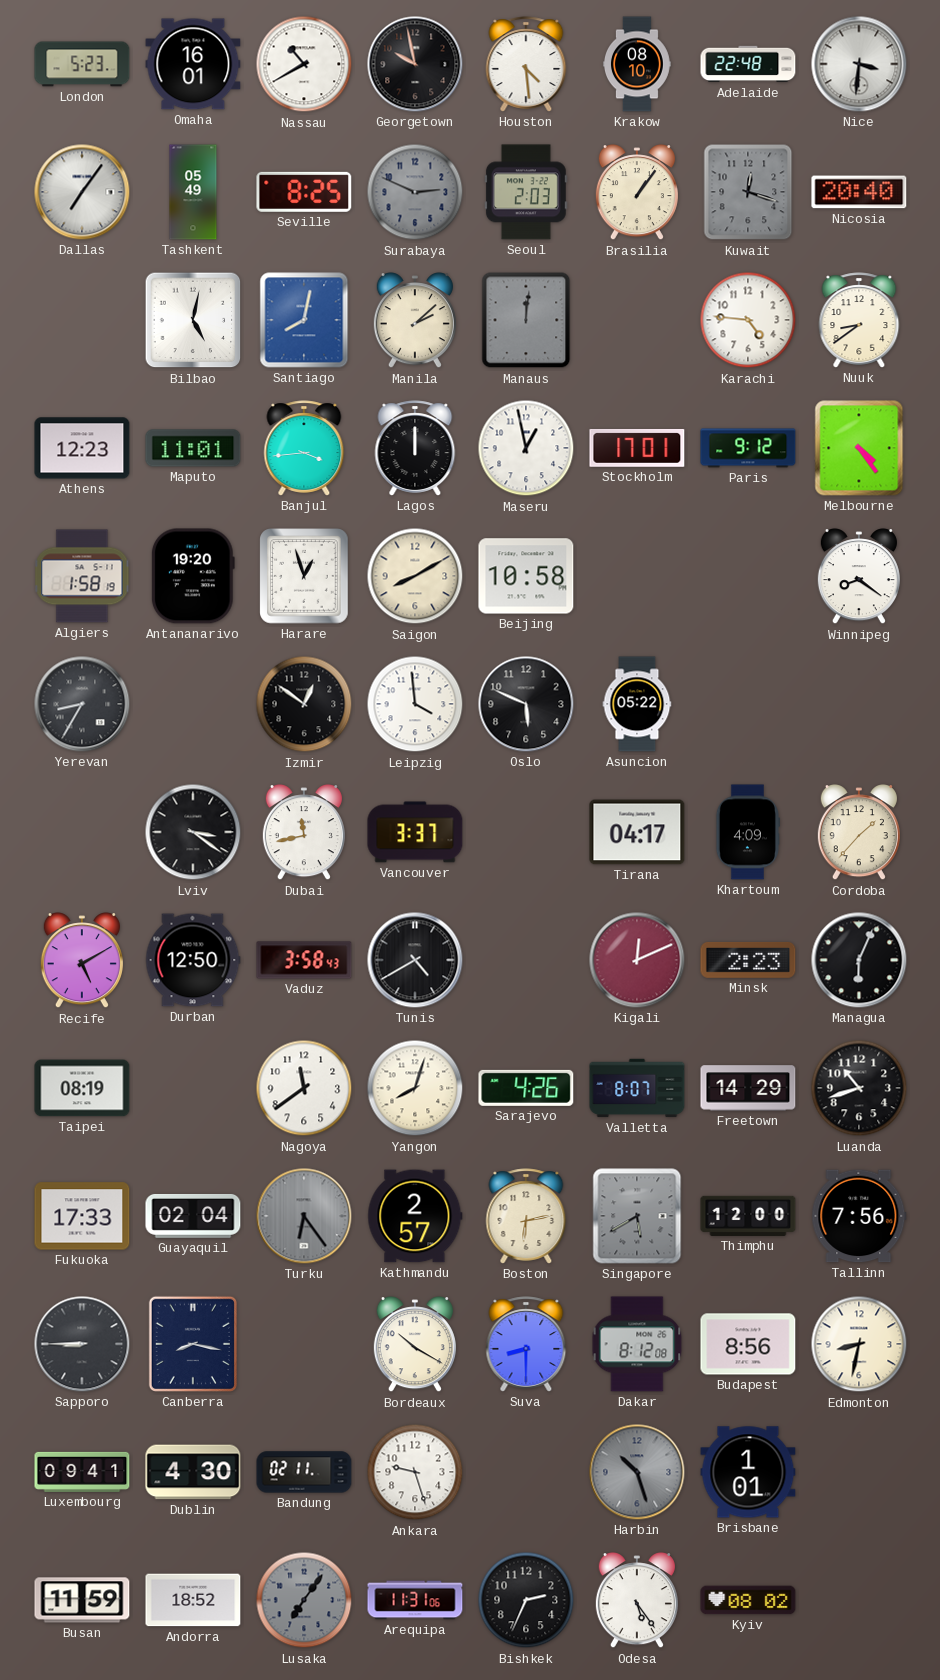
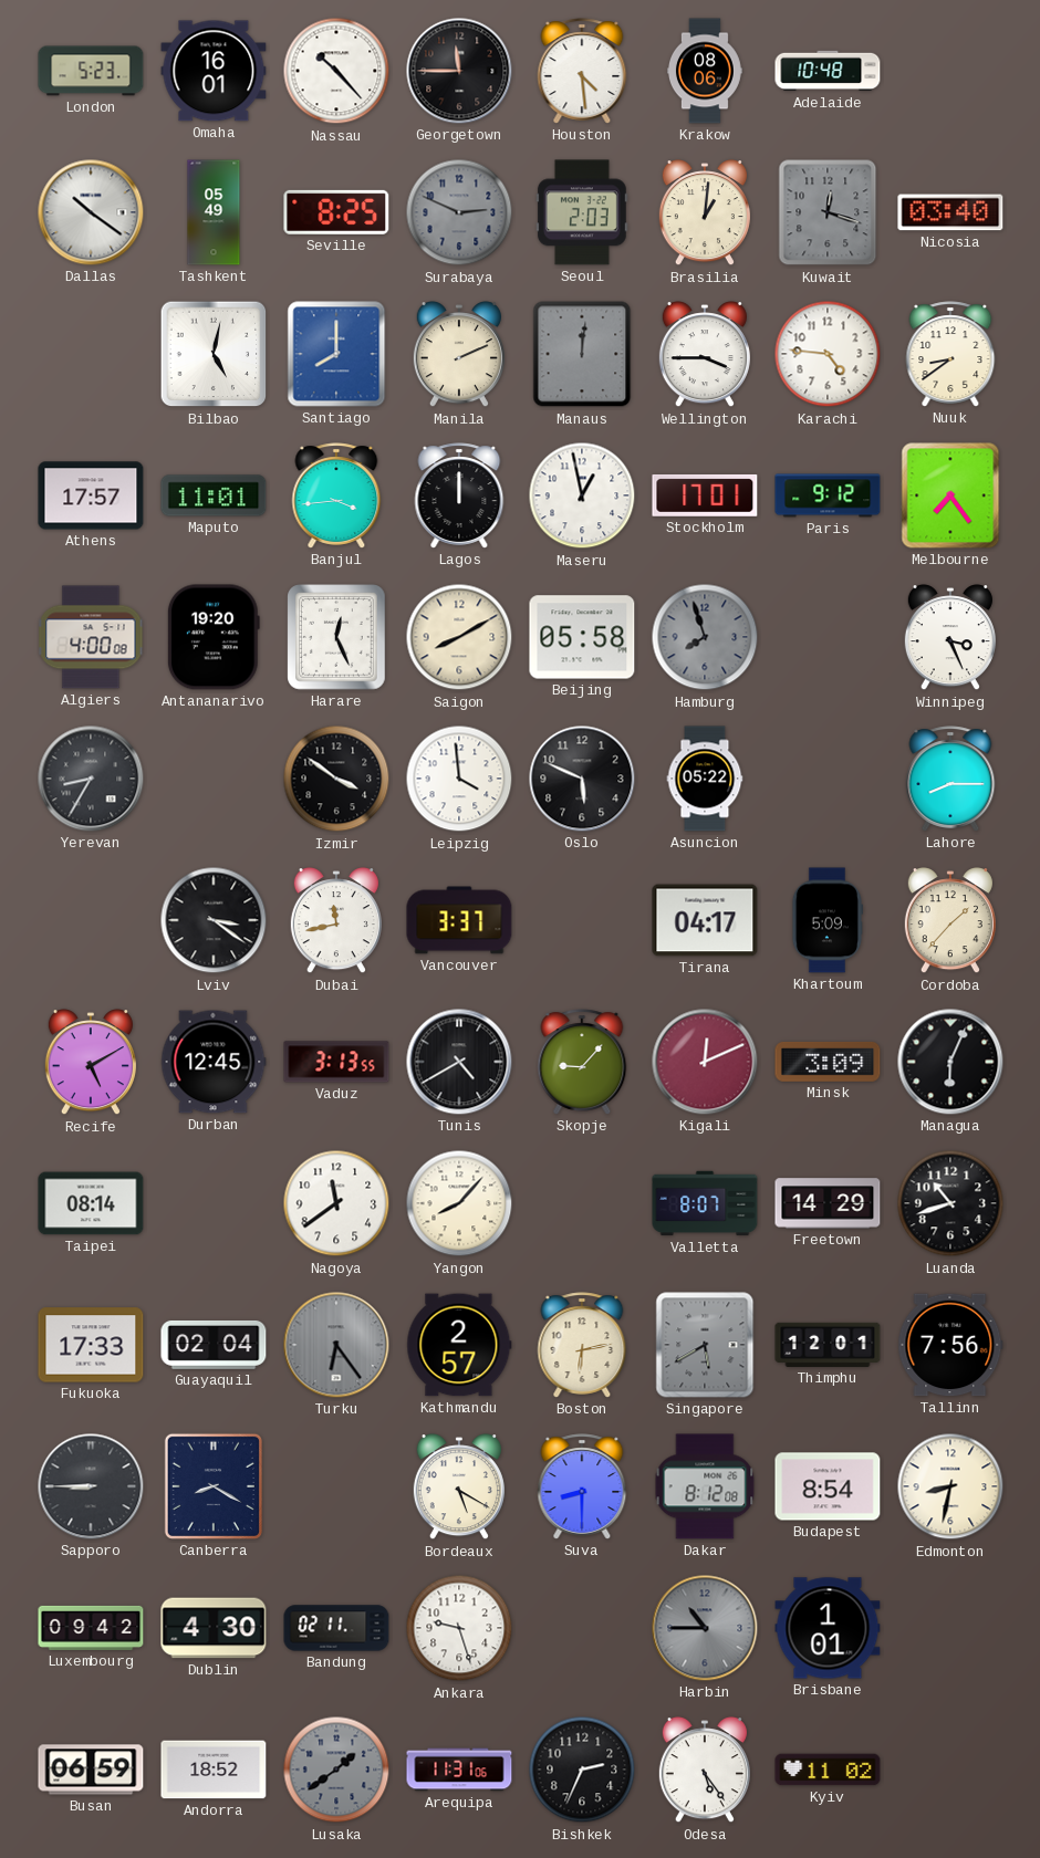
Nassau: 10:40 -> 10:23
Georgetown: 9:58 -> 11:45
Krakow: 08:10 -> 08:06
Adelaide: 22:48 -> 10:48
Nice: 3:31 -> none
Dallas: 7:06 -> 10:21
Brasilia: 1:06 -> 1:01
Nicosia: 20:40 -> 03:40
Santiago: 8:02 -> 8:00
Manila: 2:08 -> 2:11
Wellington: none -> 3:45
Athens: 12:23 -> 17:57
Melbourne: 4:24 -> 7:24
Algiers: 1:58 -> 4:00
Harare: 12:57 -> 12:26
Beijing: 10:58 -> 05:58
Hamburg: none -> 7:57
Winnipeg: 8:21 -> 3:26
Izmir: 12:51 -> 3:51
Lahore: none -> 8:15
Khartoum: 4:09 -> 5:09
Durban: 12:50 -> 12:45
Vaduz: 3:58 -> 3:13
Skopje: none -> 9:07
Minsk: 2:23 -> 3:09
Taipei: 08:19 -> 08:14
Yangon: 8:03 -> 8:07
Sarajevo: 4:26 -> none
Thimphu: 12:00 -> 12:01
Canberra: 8:17 -> 8:20
Bordeaux: 10:20 -> 5:20
Budapest: 8:56 -> 8:54
Luxembourg: 09:41 -> 09:42
Harbin: 10:27 -> 10:45
Busan: 11:59 -> 06:59
Lusaka: 7:06 -> 1:39
Kyiv: 08:02 -> 11:02
